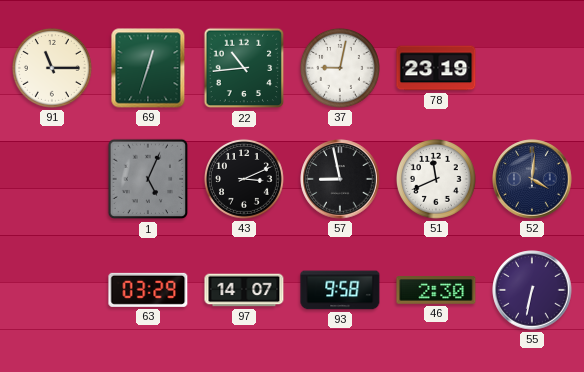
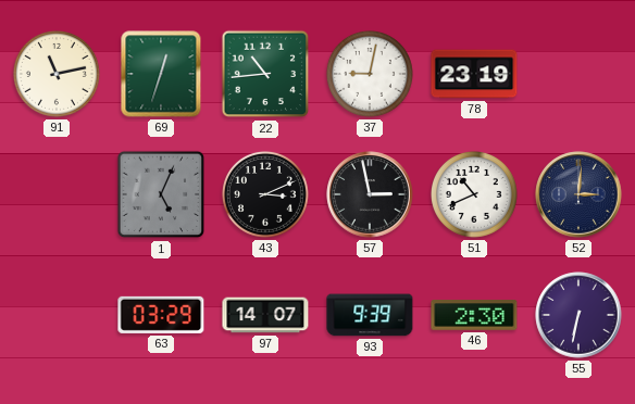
91: 11:15 -> 11:13
57: 8:58 -> 2:58
51: 11:41 -> 10:41
52: 4:01 -> 3:01
93: 9:58 -> 9:39
